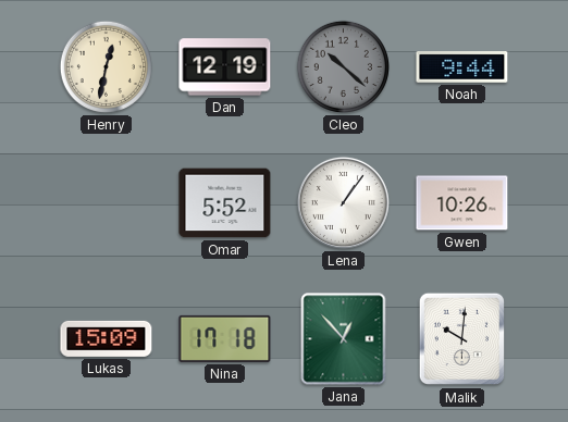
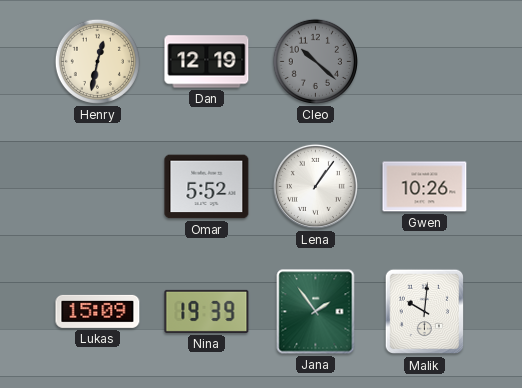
Noah: 9:44 -> none
Nina: 17:18 -> 19:39
Jana: 12:53 -> 1:54
